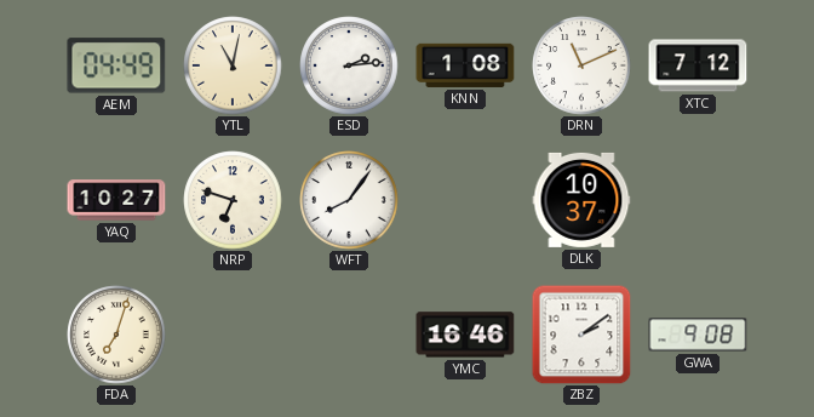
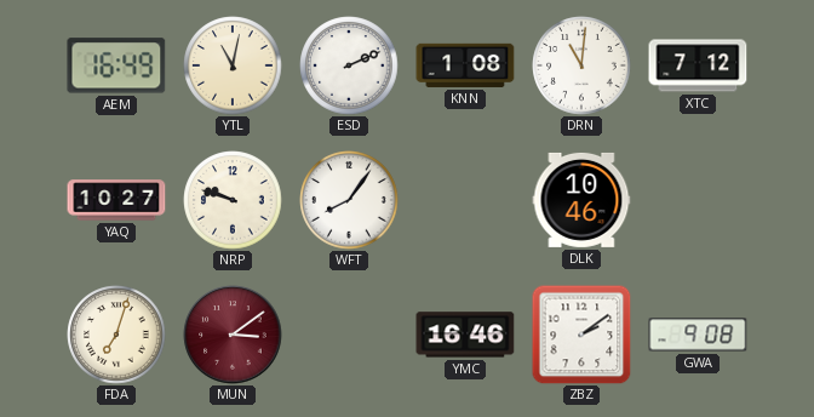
AEM: 04:49 -> 16:49
ESD: 2:14 -> 2:11
DRN: 11:11 -> 11:01
NRP: 6:48 -> 9:48
DLK: 10:37 -> 10:46
MUN: none -> 3:09
